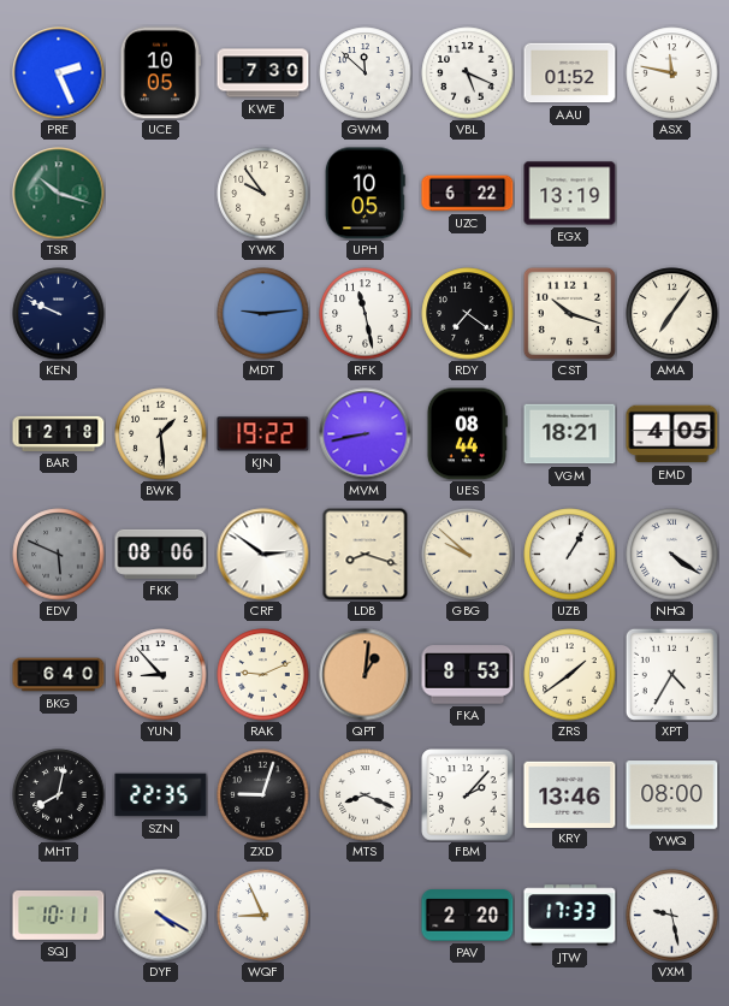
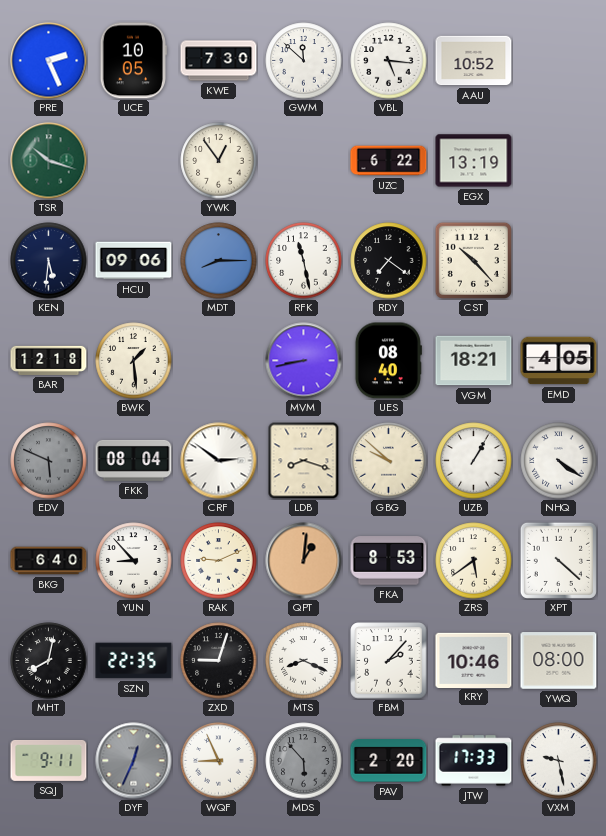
VBL: 5:19 -> 5:16
AAU: 01:52 -> 10:52
ASX: 11:47 -> none
YWK: 9:54 -> 12:54
UPH: 10:05 -> none
KEN: 9:49 -> 5:31
HCU: none -> 09:06
MDT: 9:14 -> 8:15
CST: 10:18 -> 10:23
AMA: 7:06 -> none
KJN: 19:22 -> none
UES: 08:44 -> 08:40
FKK: 08:06 -> 08:04
ZRS: 1:39 -> 5:39
XPT: 4:35 -> 4:22
KRY: 13:46 -> 10:46
SQJ: 10:11 -> 9:11
DYF: 4:20 -> 12:34
DYF dial: cream -> grey
MDS: none -> 5:53
